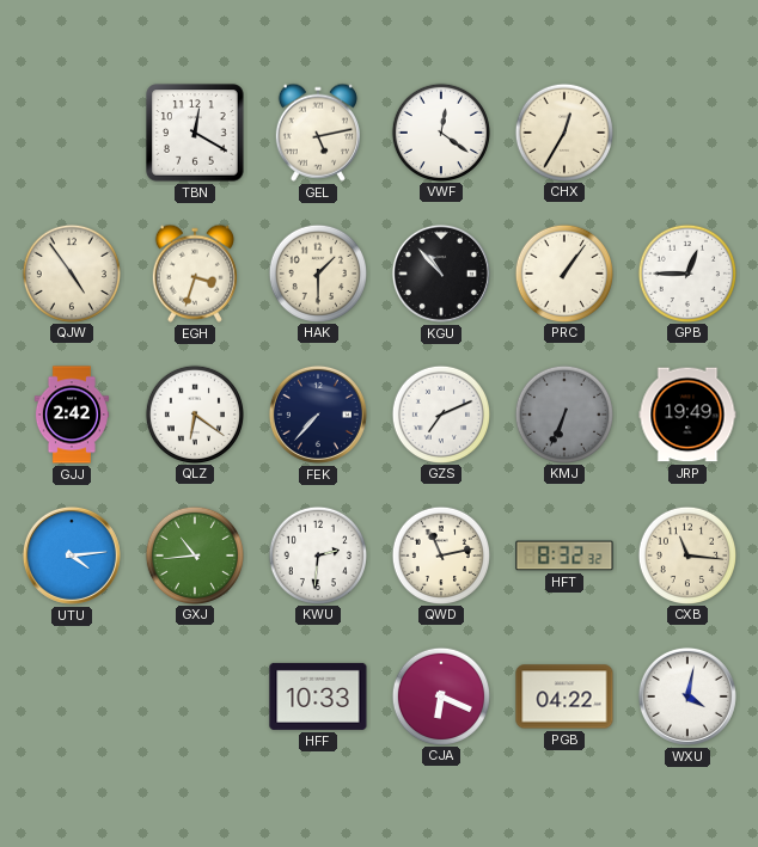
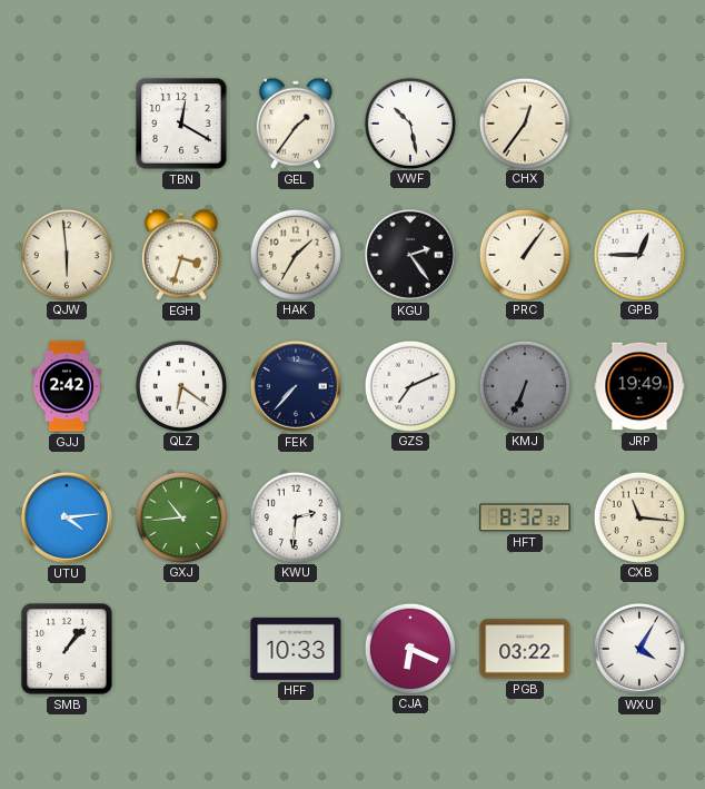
GEL: 5:13 -> 1:36
VWF: 12:21 -> 10:28
CHX: 12:35 -> 12:36
QJW: 4:54 -> 5:59
HAK: 1:30 -> 1:35
KGU: 10:53 -> 2:24
QWD: 11:13 -> none
SMB: none -> 1:07
PGB: 04:22 -> 03:22
WXU: 4:02 -> 4:05
